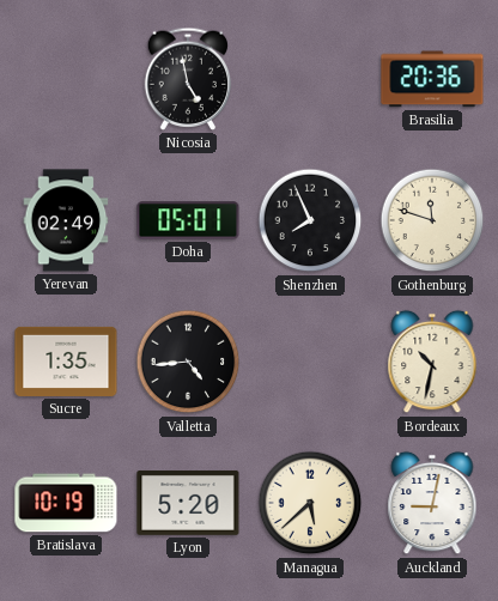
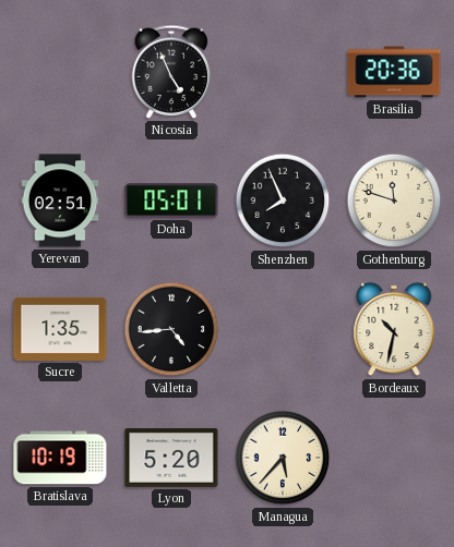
Nicosia: 4:58 -> 4:56
Yerevan: 02:49 -> 02:51
Managua: 5:38 -> 5:37
Auckland: 9:02 -> none
